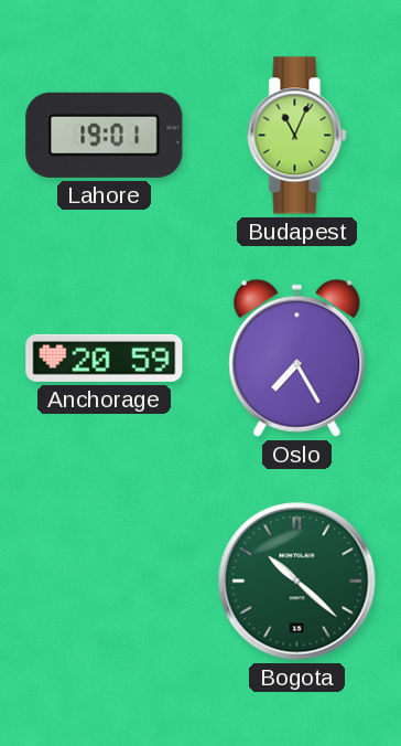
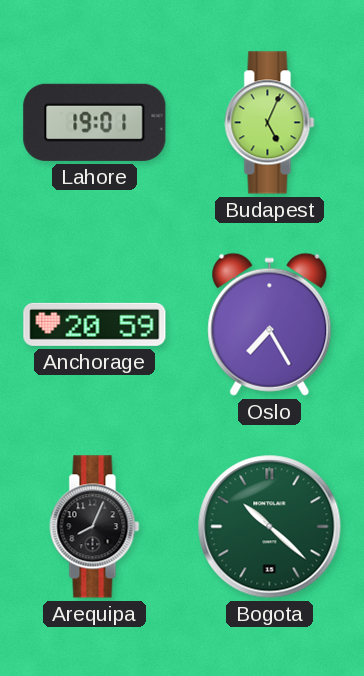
Budapest: 11:04 -> 5:04
Arequipa: none -> 8:04
